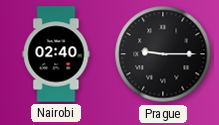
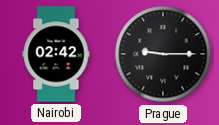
Nairobi: 02:40 -> 02:42
